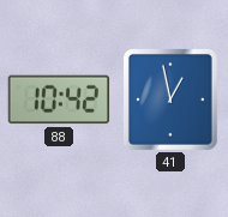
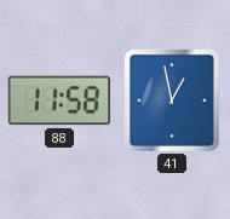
88: 10:42 -> 11:58
